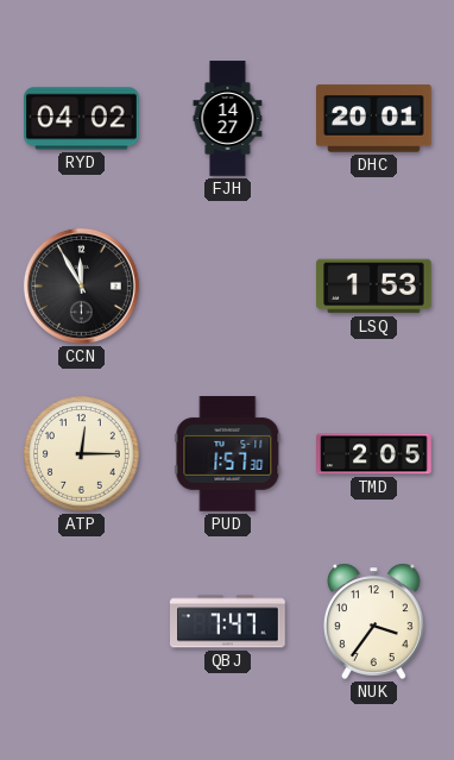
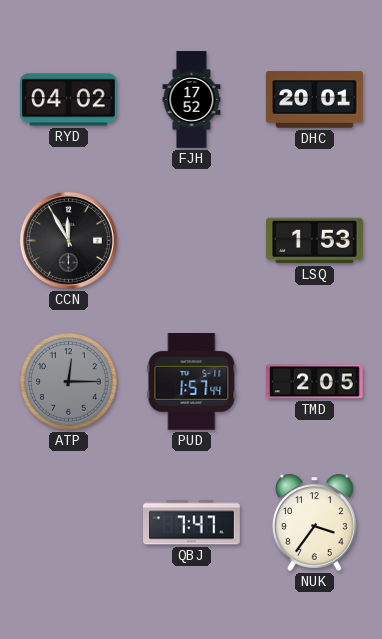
FJH: 14:27 -> 17:52
ATP dial: cream -> grey
PUD: 1:57:30 -> 1:57:44
